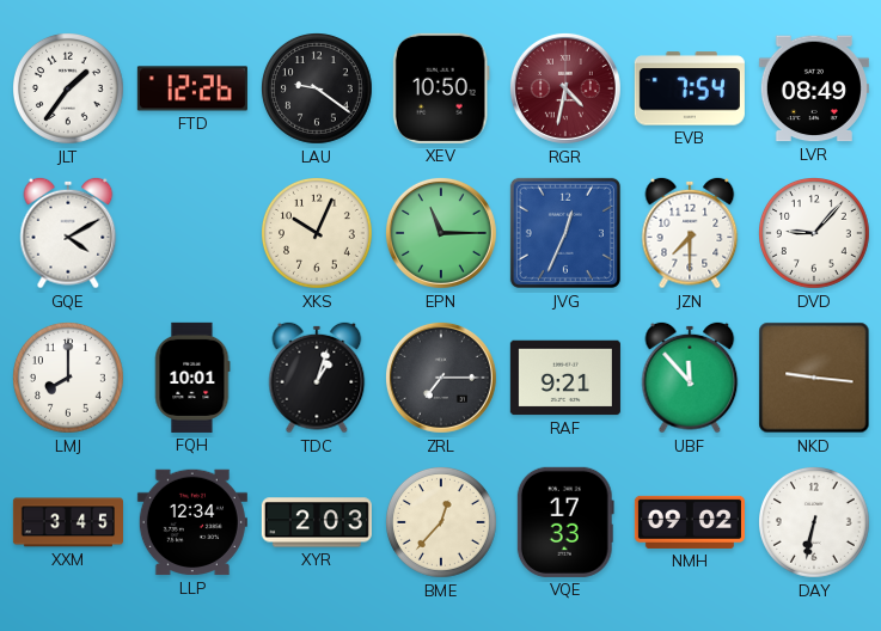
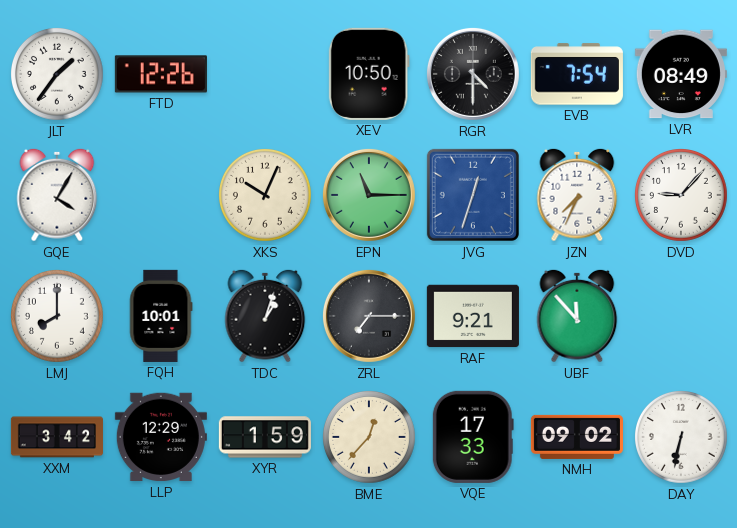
LAU: 9:21 -> none
RGR: 4:32 -> 4:30
RGR dial: burgundy -> black
GQE: 4:10 -> 4:05
JVG: 12:34 -> 12:33
JZN: 7:30 -> 7:34
NKD: 9:16 -> none
XXM: 3:45 -> 3:42
LLP: 12:34 -> 12:29
XYR: 2:03 -> 1:59
